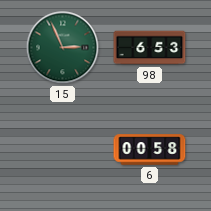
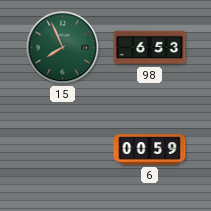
15: 2:56 -> 7:56
6: 00:58 -> 00:59
